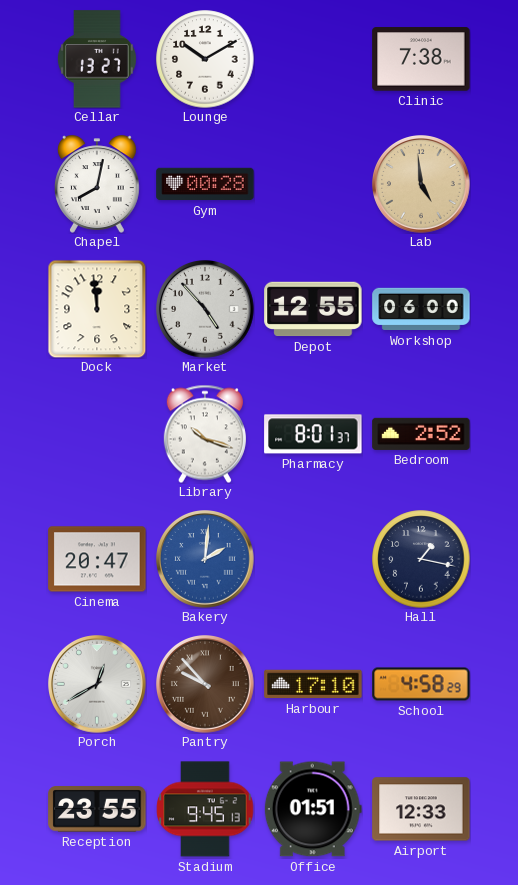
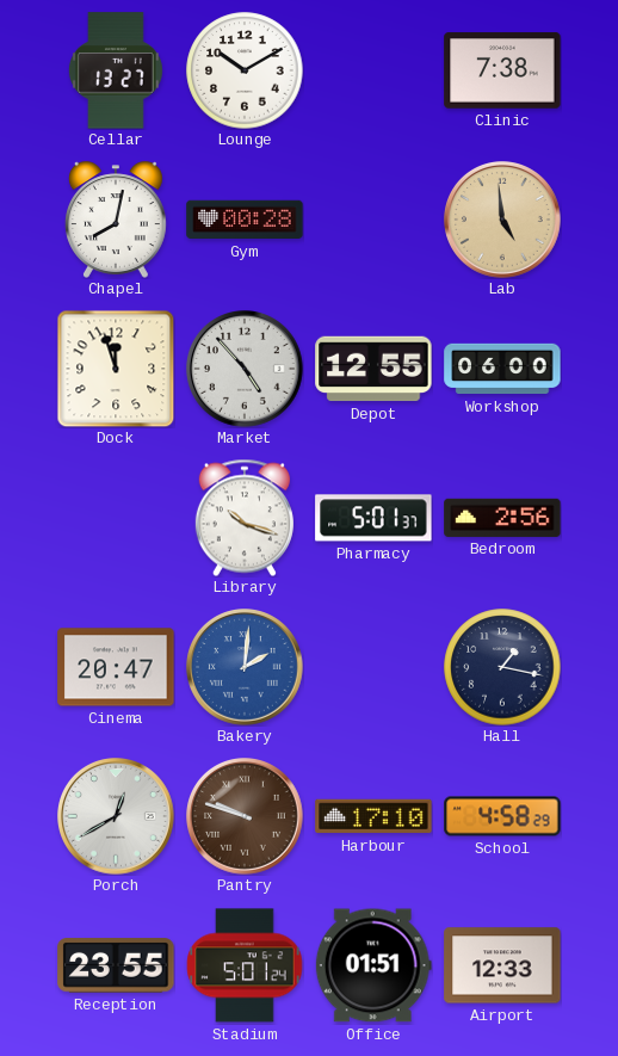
Dock: 11:59 -> 11:57
Pharmacy: 8:01 -> 5:01
Bedroom: 2:52 -> 2:56
Pantry: 9:53 -> 9:48
Stadium: 9:45 -> 5:01
